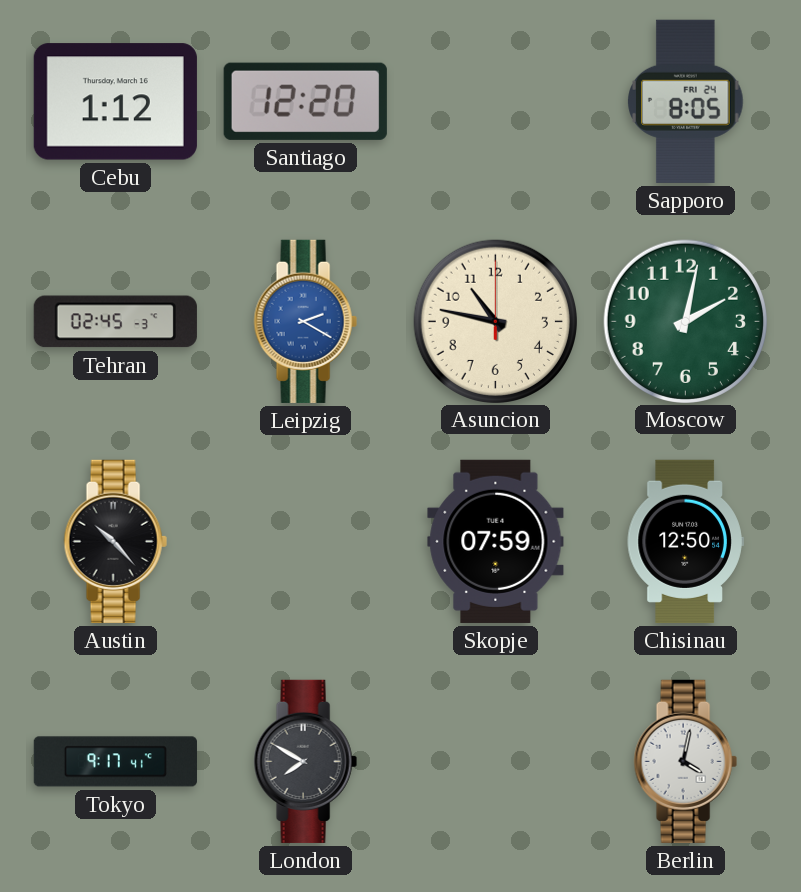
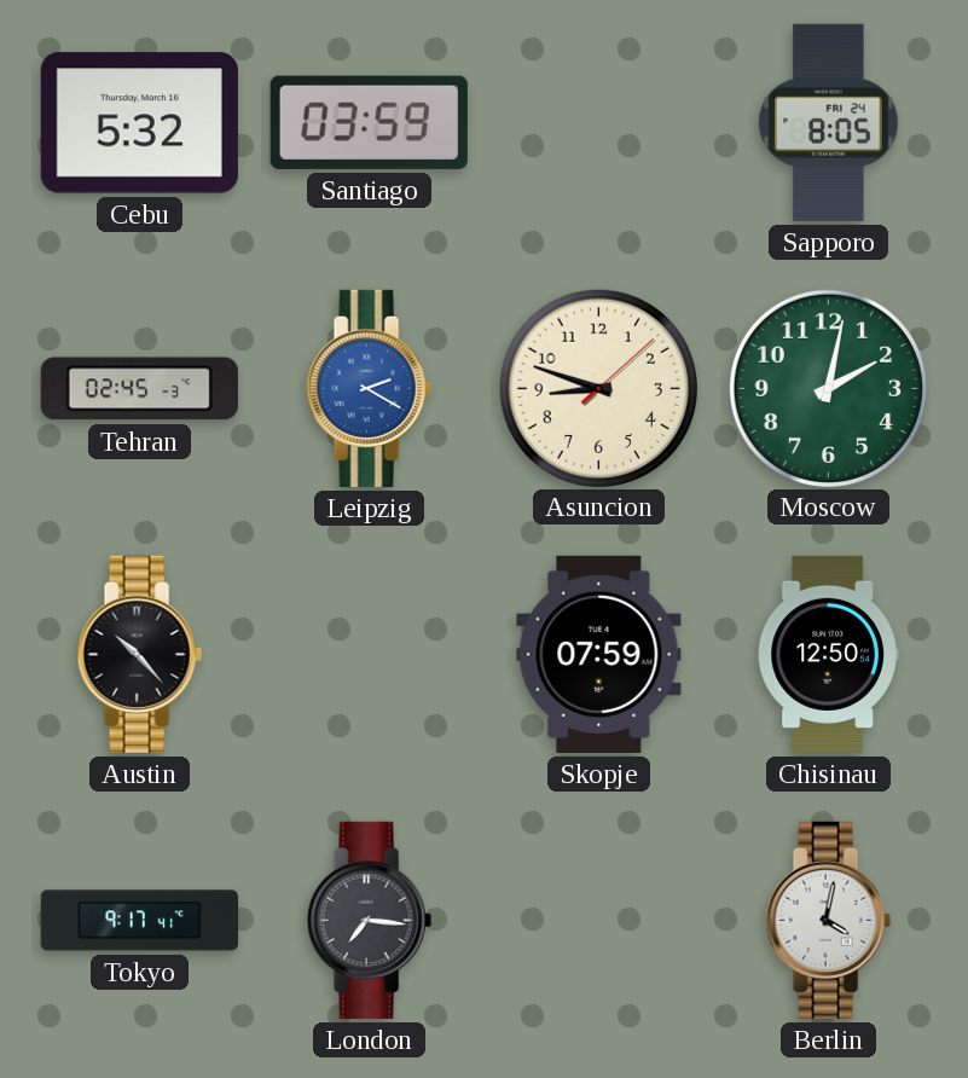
Cebu: 1:12 -> 5:32
Santiago: 12:20 -> 03:59
Asuncion: 10:47 -> 8:48
London: 7:50 -> 7:16
